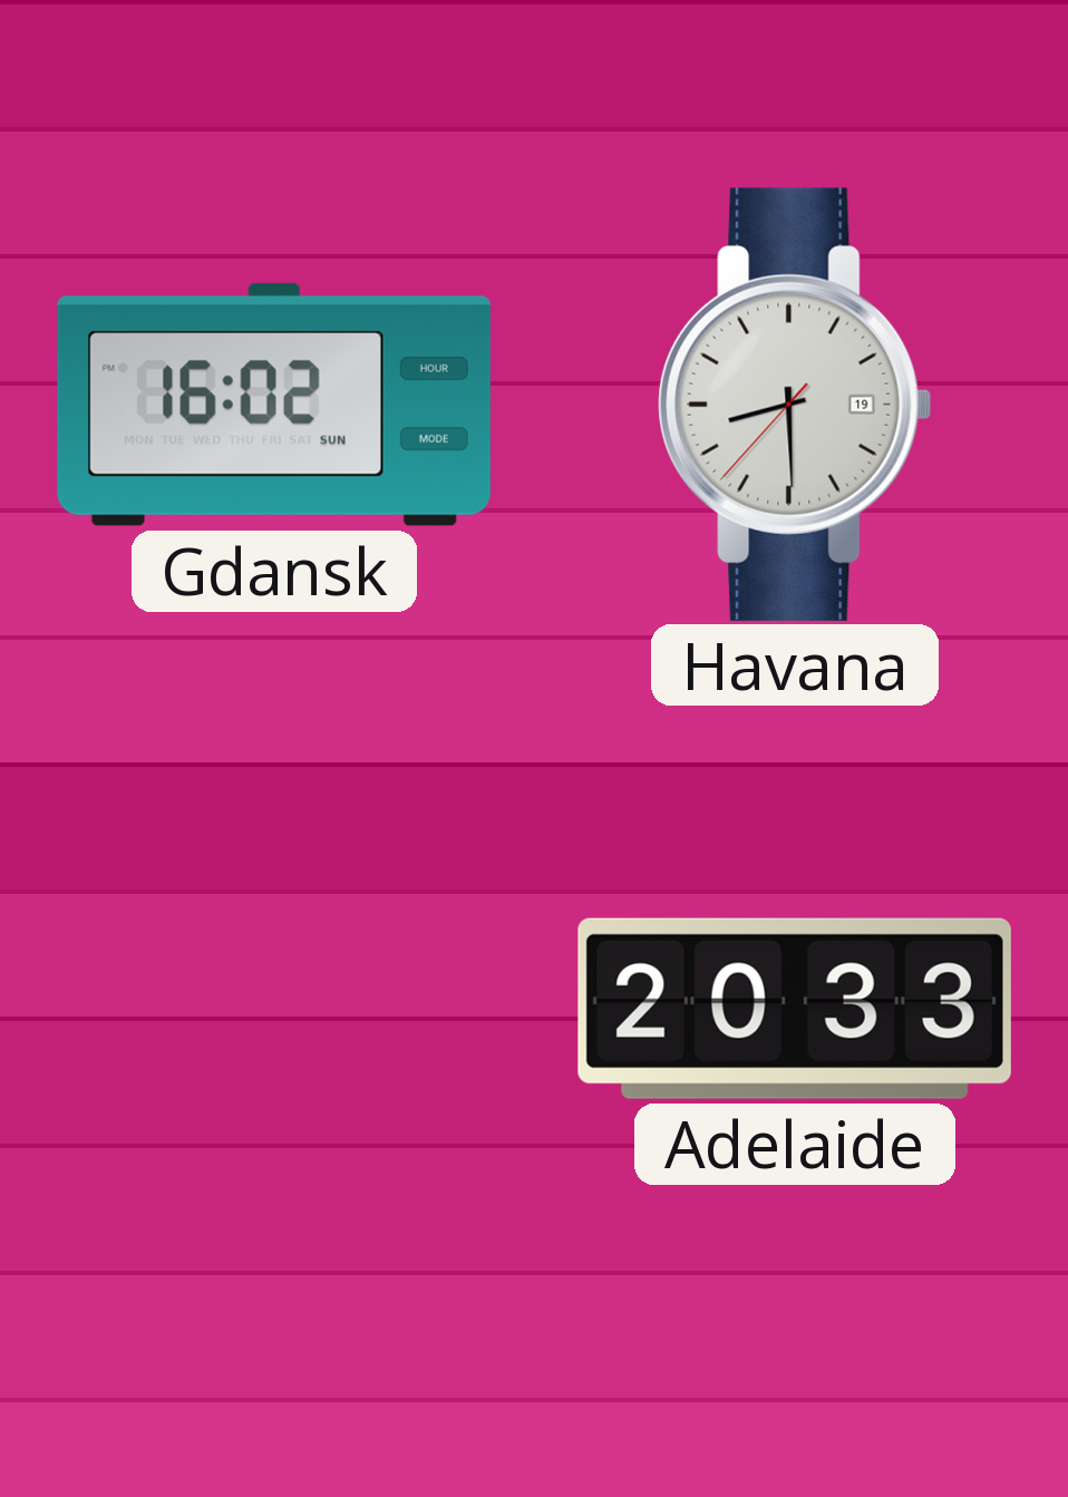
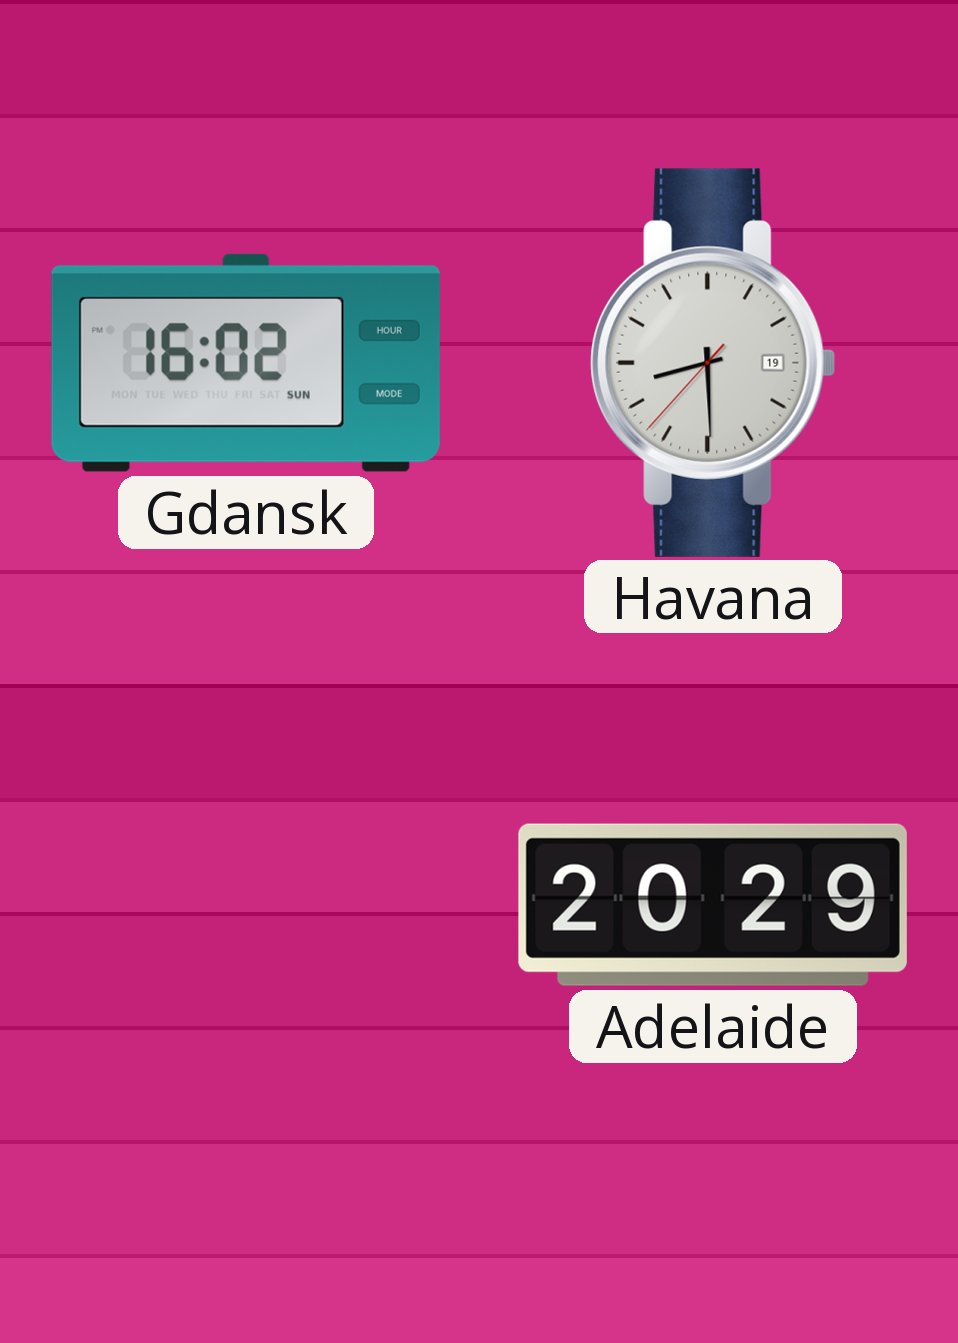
Adelaide: 20:33 -> 20:29
